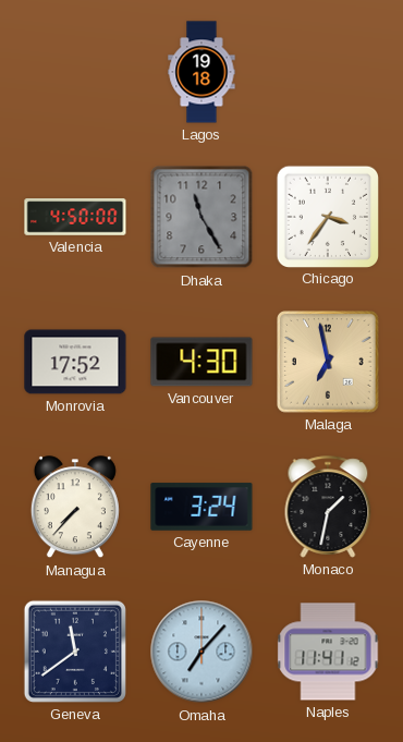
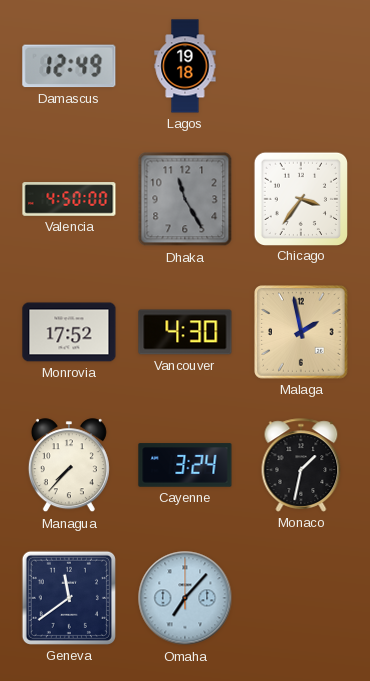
Damascus: none -> 12:49
Malaga: 6:58 -> 1:58
Naples: 11:41 -> none
